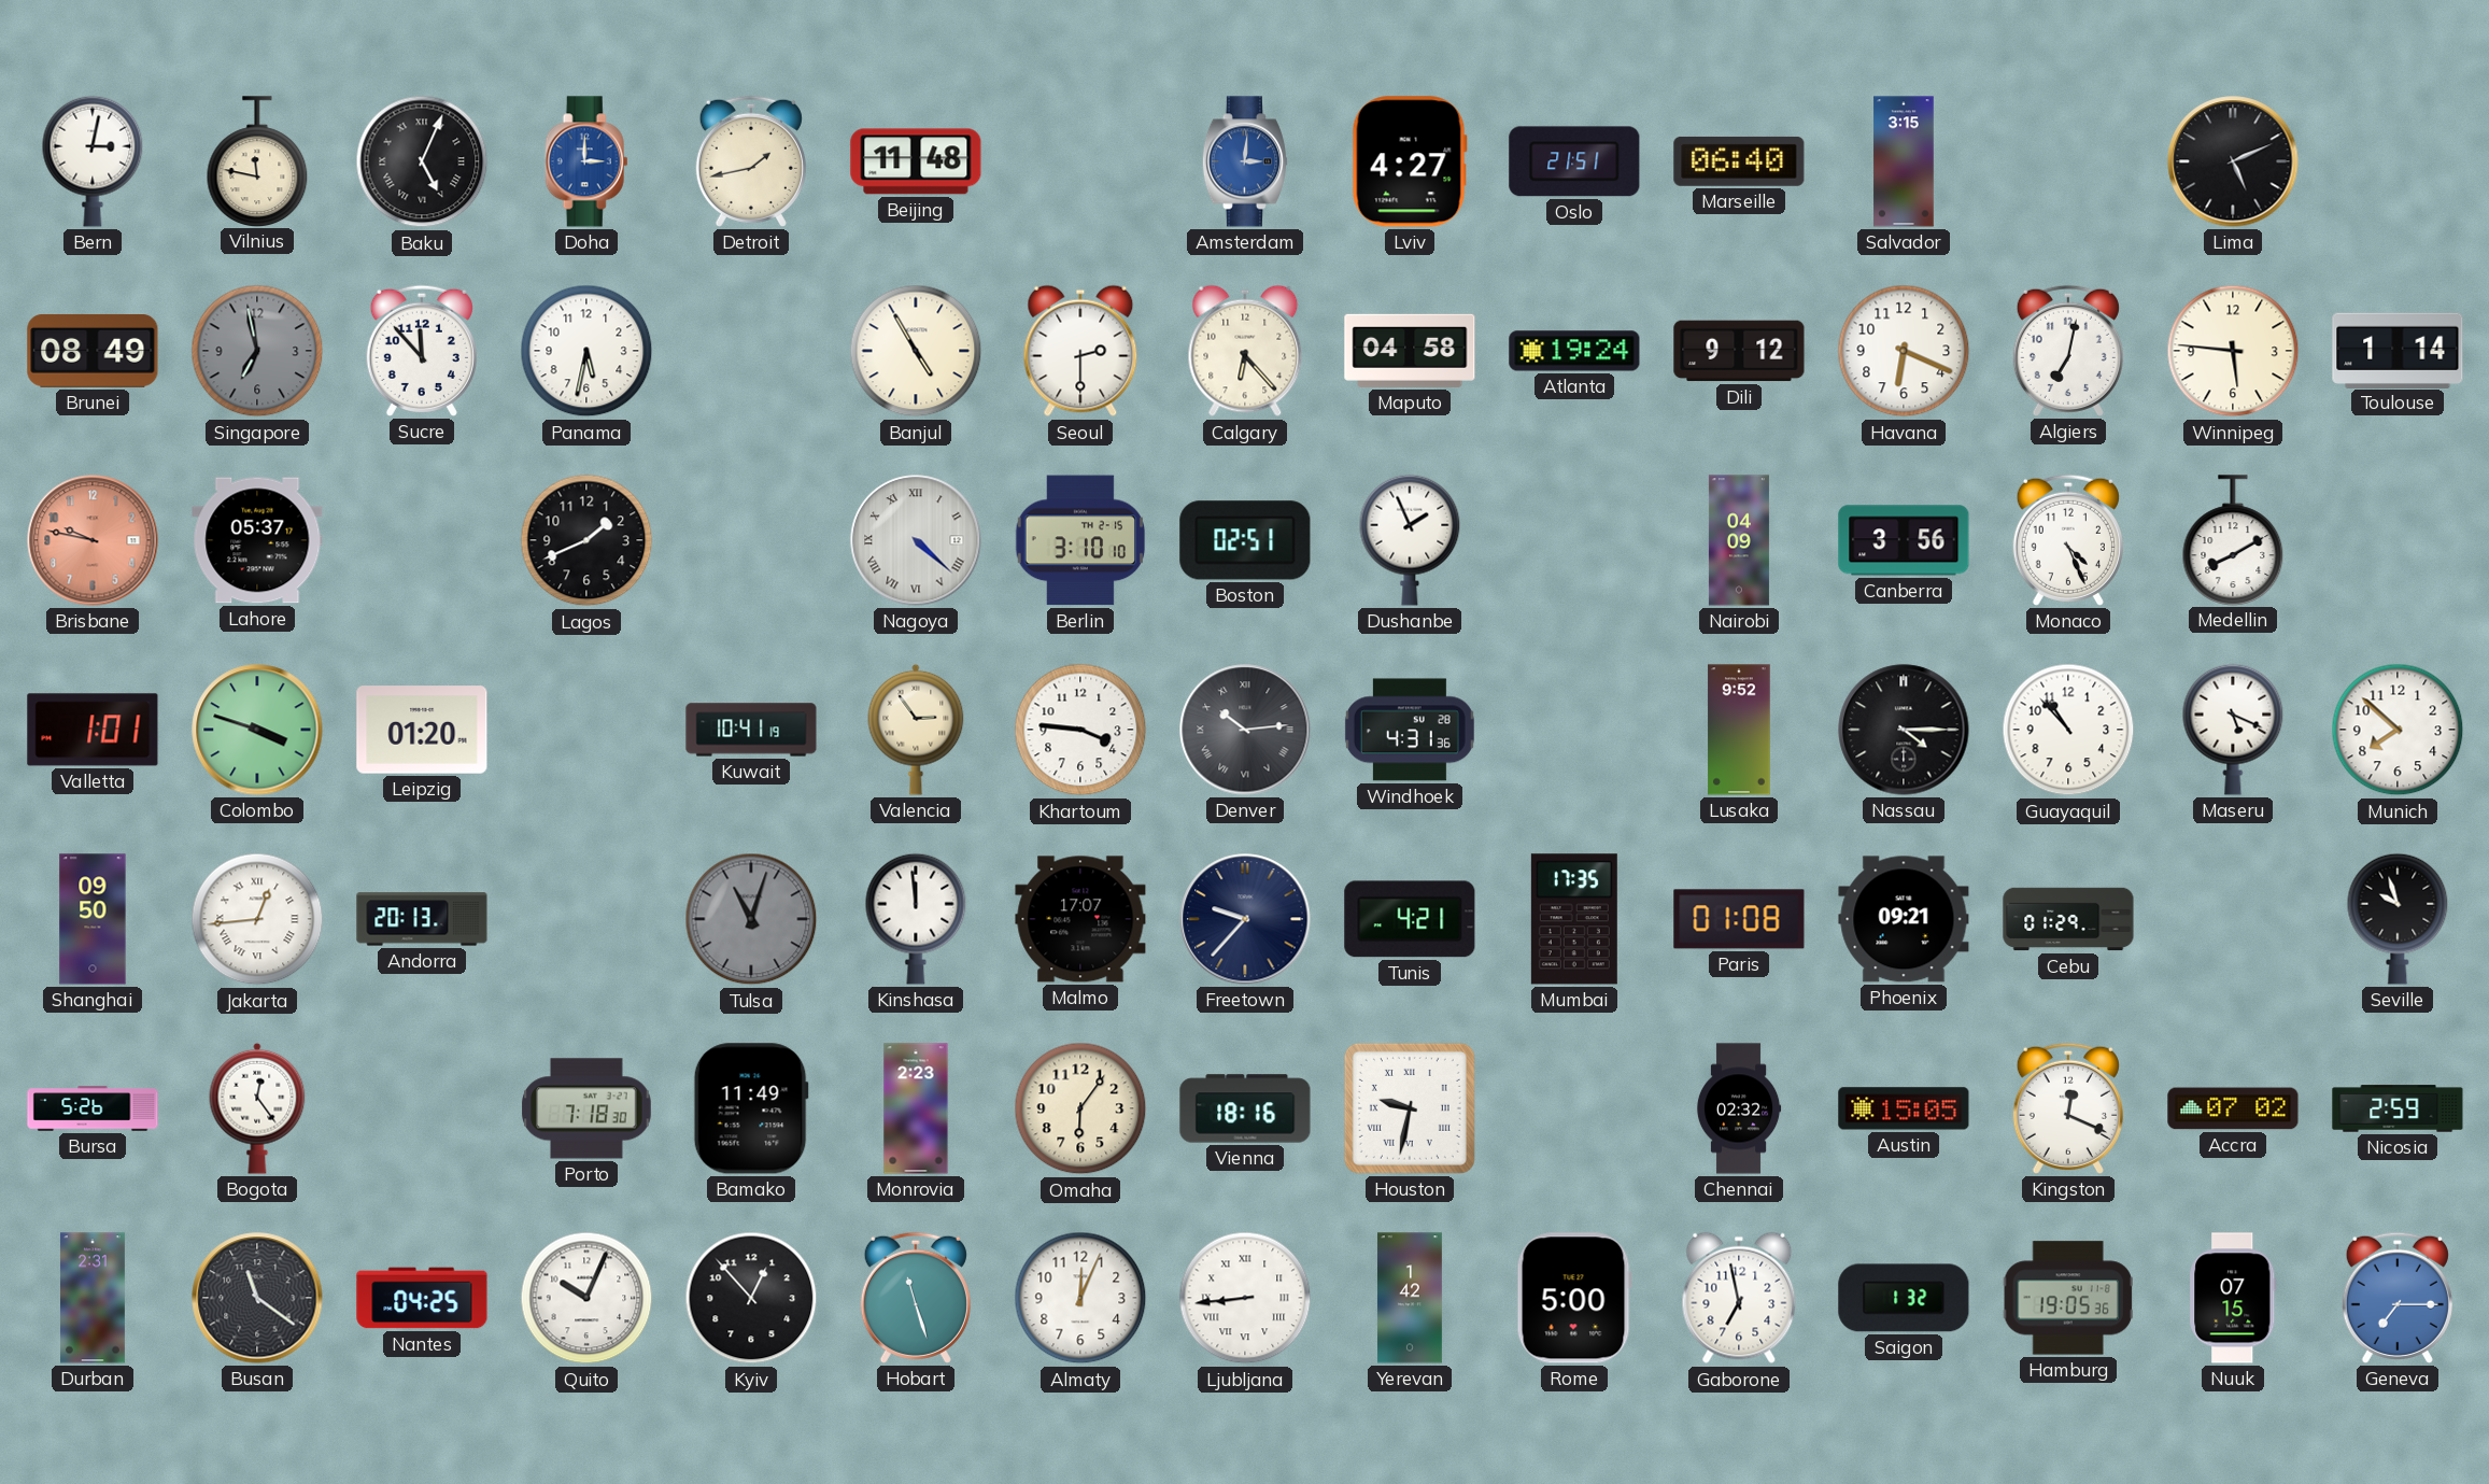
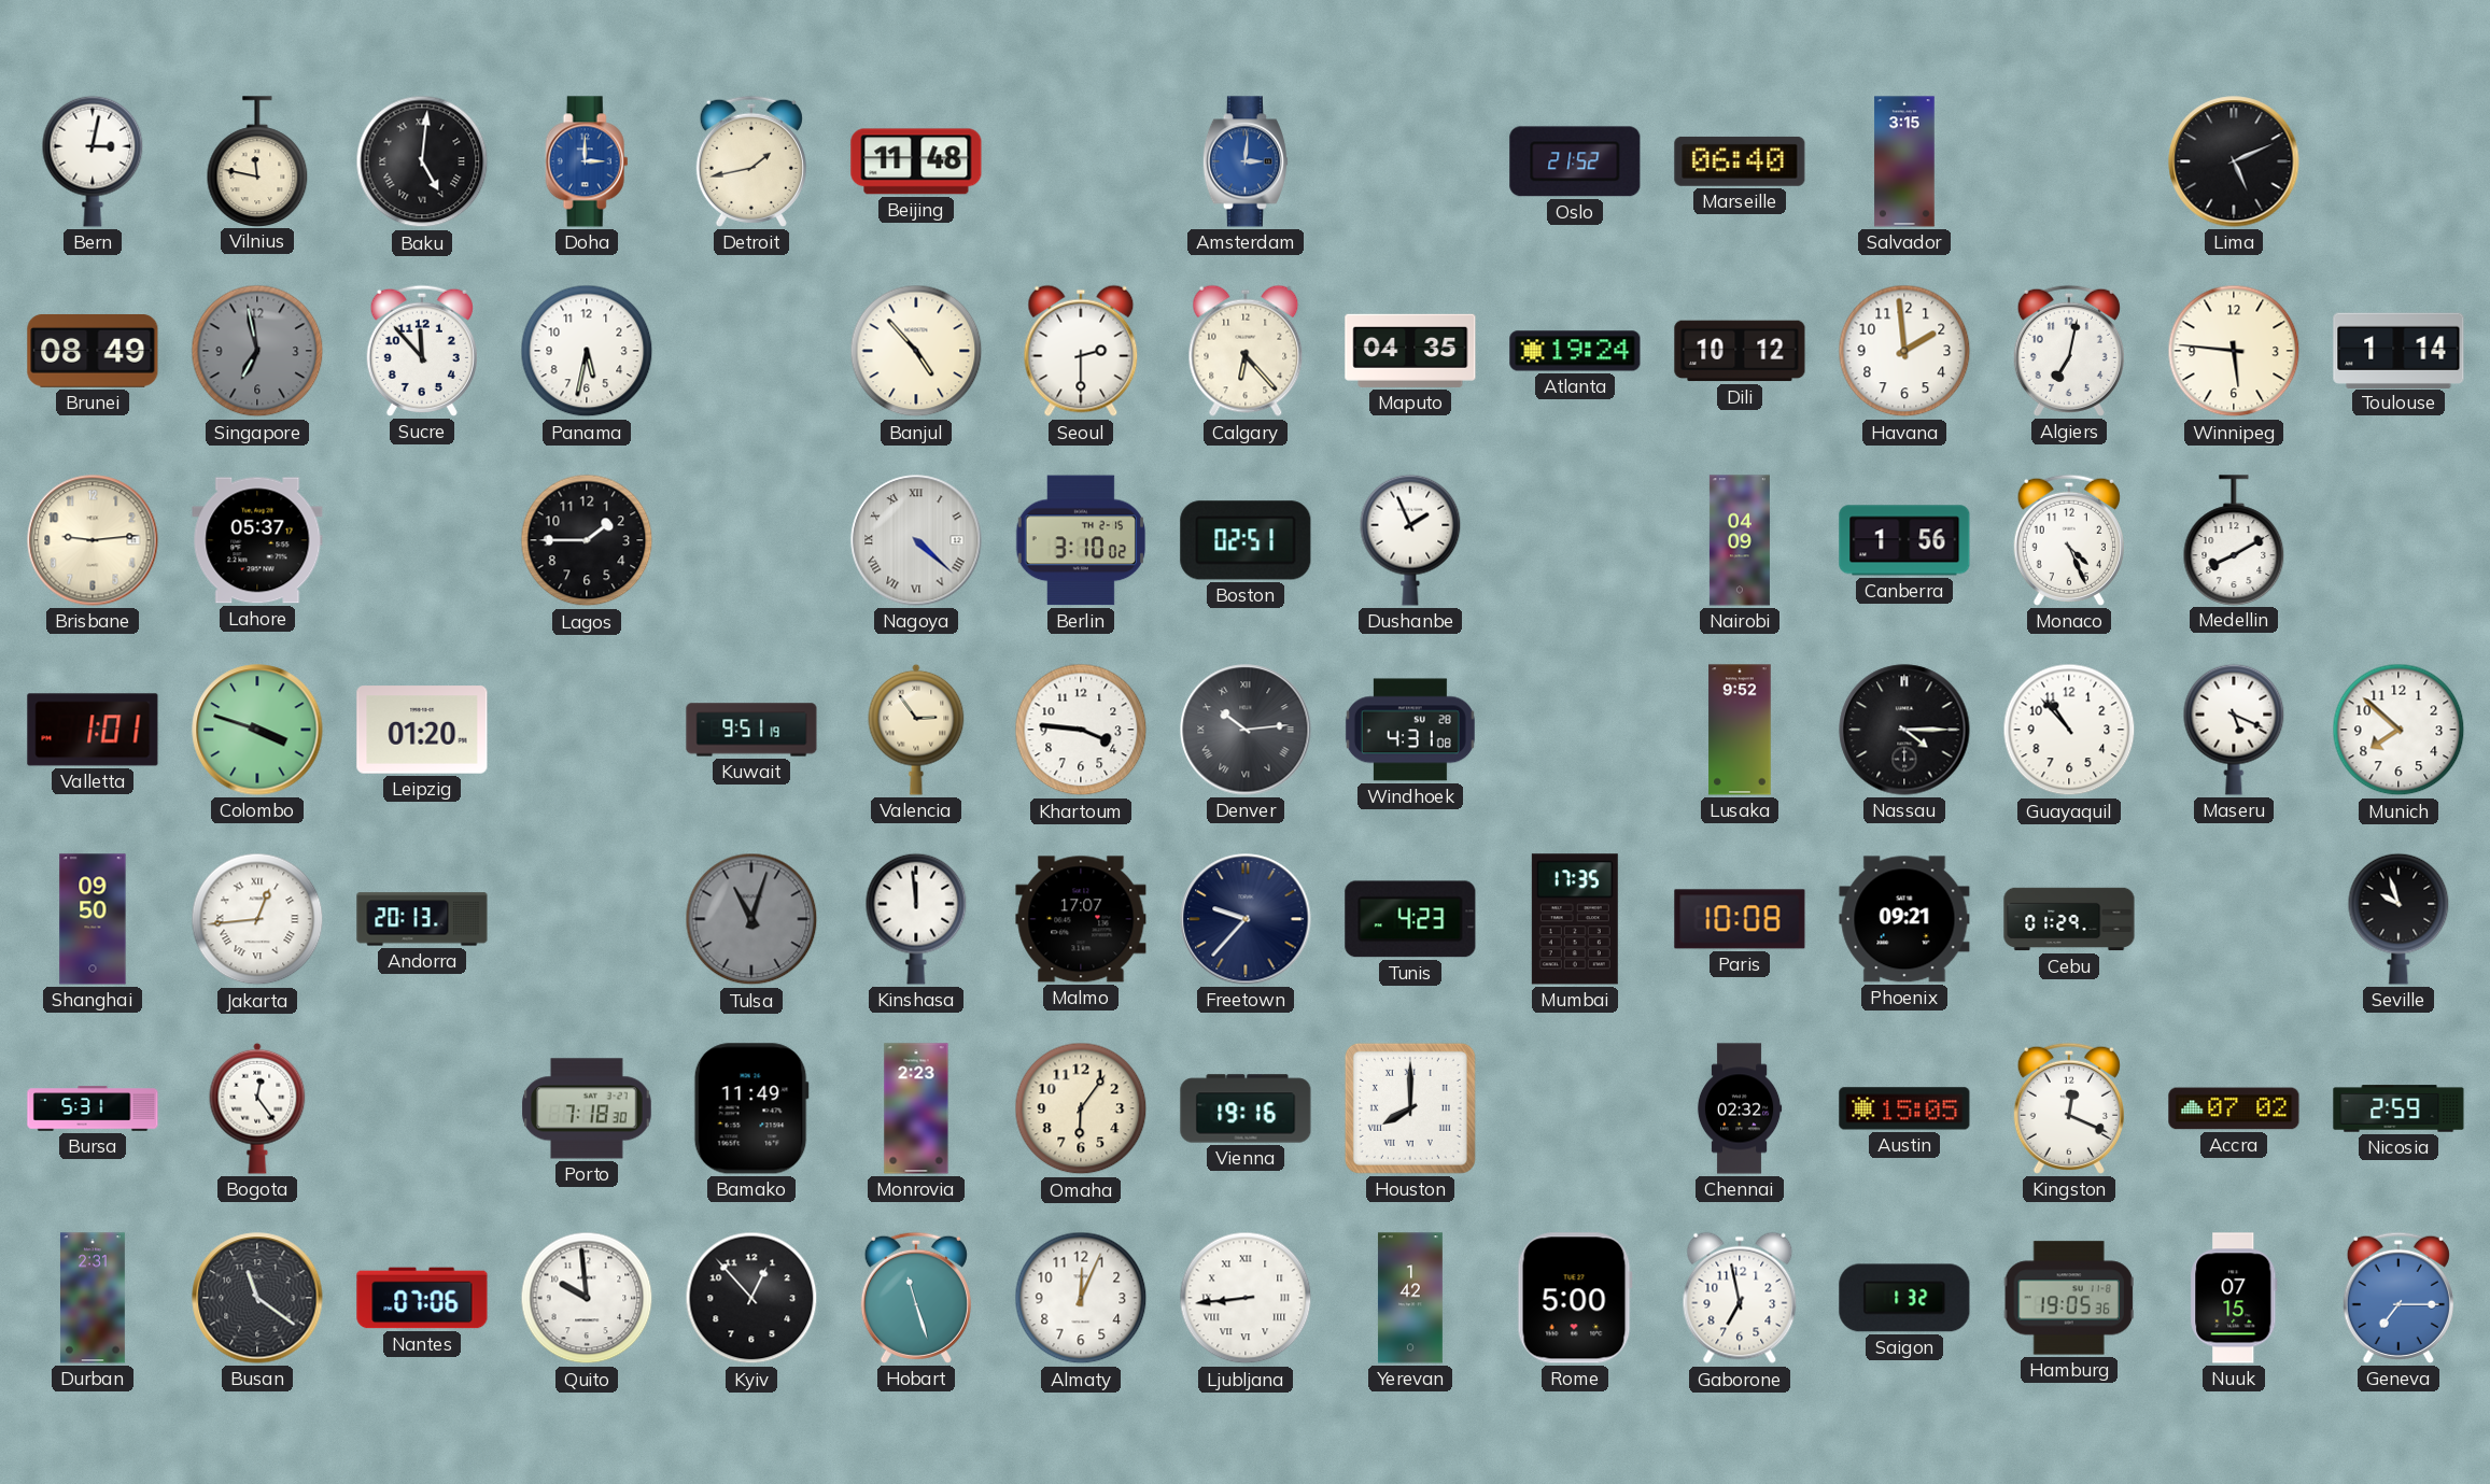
Baku: 5:04 -> 5:01
Lviv: 4:27 -> none
Oslo: 21:51 -> 21:52
Banjul: 4:55 -> 4:53
Maputo: 04:58 -> 04:35
Dili: 9:12 -> 10:12
Havana: 6:19 -> 1:59
Brisbane: 9:47 -> 9:14
Brisbane dial: salmon -> cream
Lagos: 1:41 -> 1:45
Berlin: 3:10:10 -> 3:10:02
Canberra: 3:56 -> 1:56
Kuwait: 10:41 -> 9:51
Windhoek: 4:31:36 -> 4:31:08
Tunis: 4:21 -> 4:23
Paris: 01:08 -> 10:08
Bursa: 5:26 -> 5:31
Vienna: 18:16 -> 19:16
Houston: 9:32 -> 8:00
Nantes: 04:25 -> 07:06
Quito: 10:04 -> 9:59
